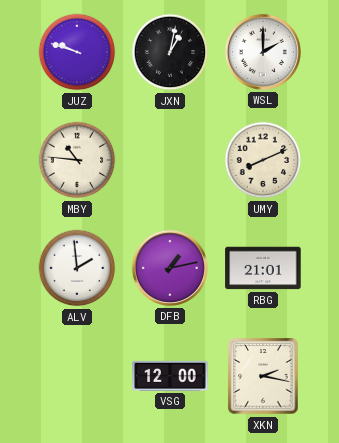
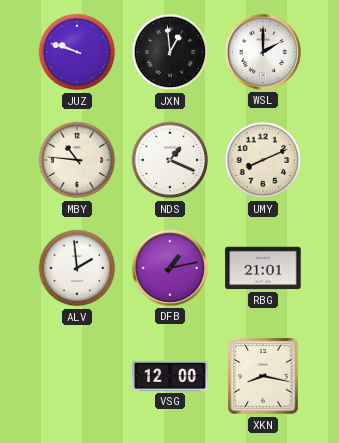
JXN: 1:02 -> 12:59
NDS: none -> 1:19
XKN: 2:17 -> 8:17
